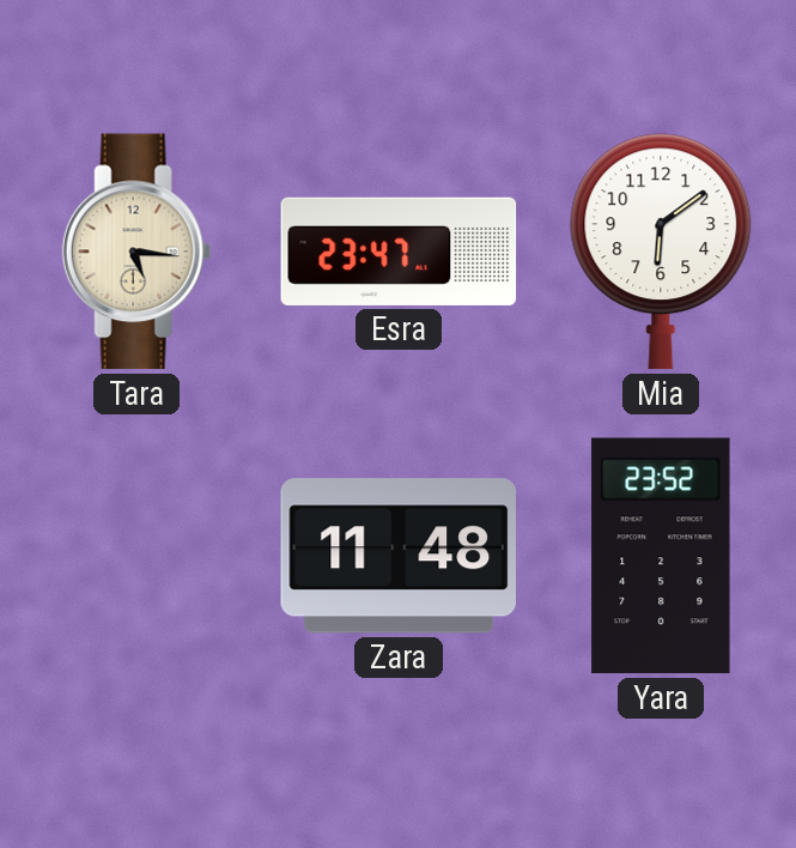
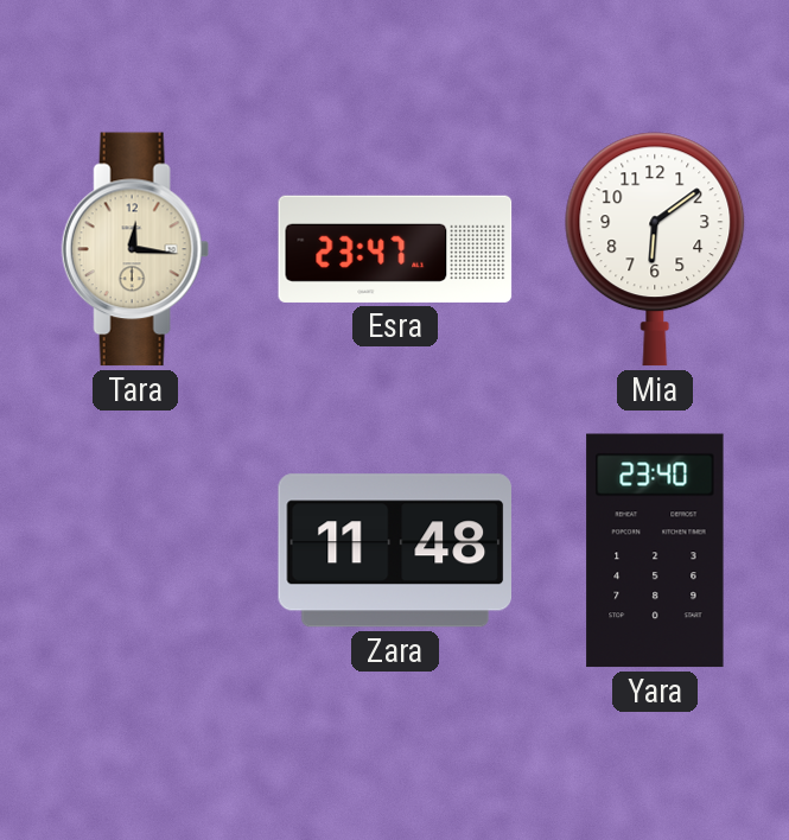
Tara: 5:16 -> 12:16
Yara: 23:52 -> 23:40
